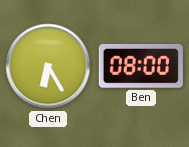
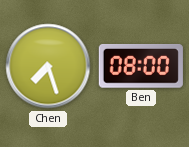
Chen: 6:25 -> 7:27
